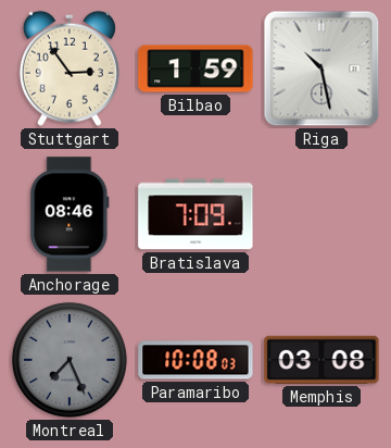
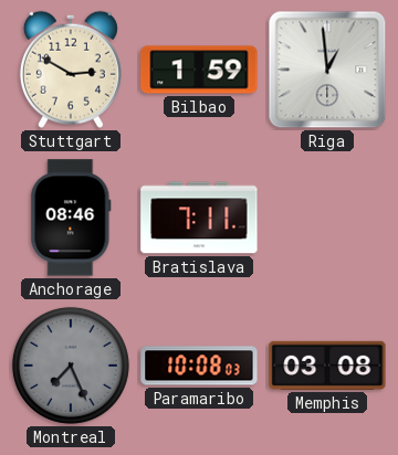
Stuttgart: 2:54 -> 2:50
Riga: 10:28 -> 12:59
Bratislava: 7:09 -> 7:11
